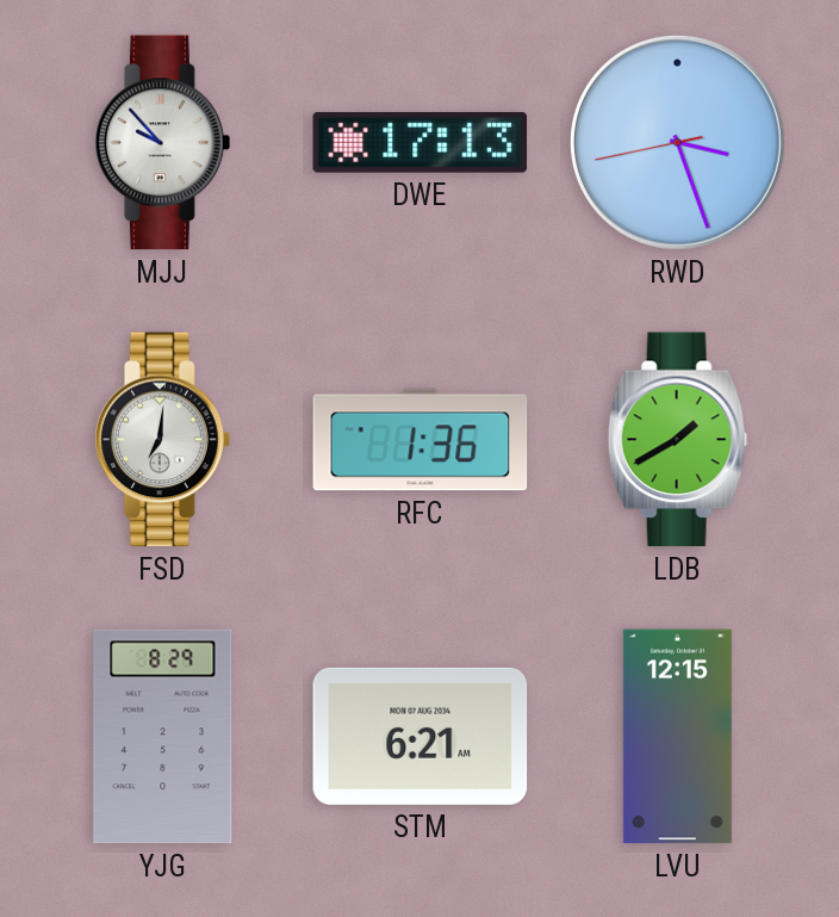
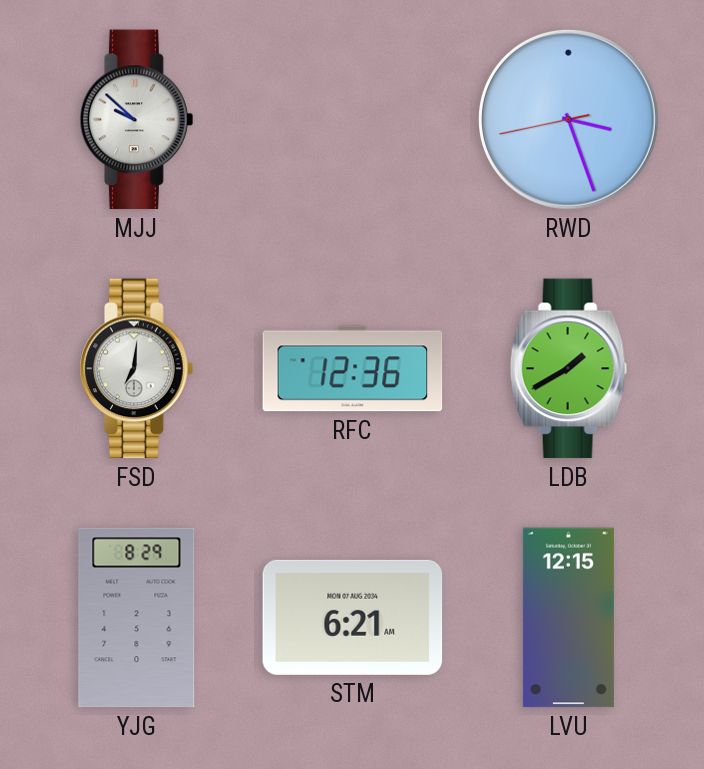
MJJ: 9:53 -> 9:52
DWE: 17:13 -> none
RFC: 1:36 -> 12:36
